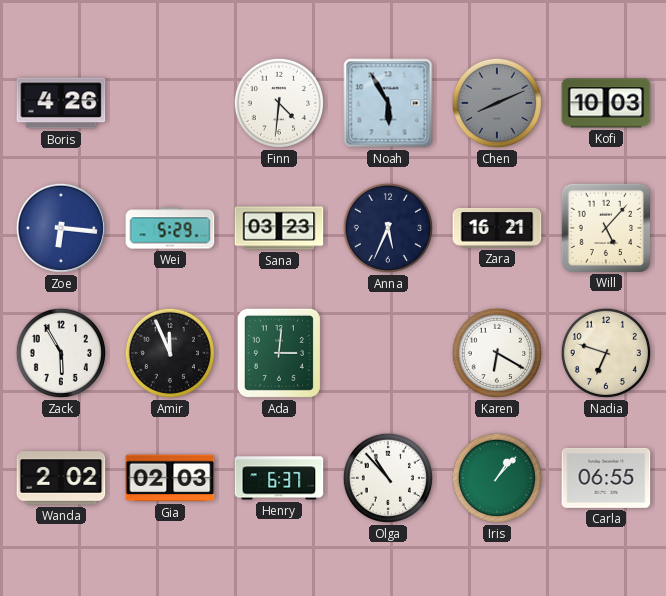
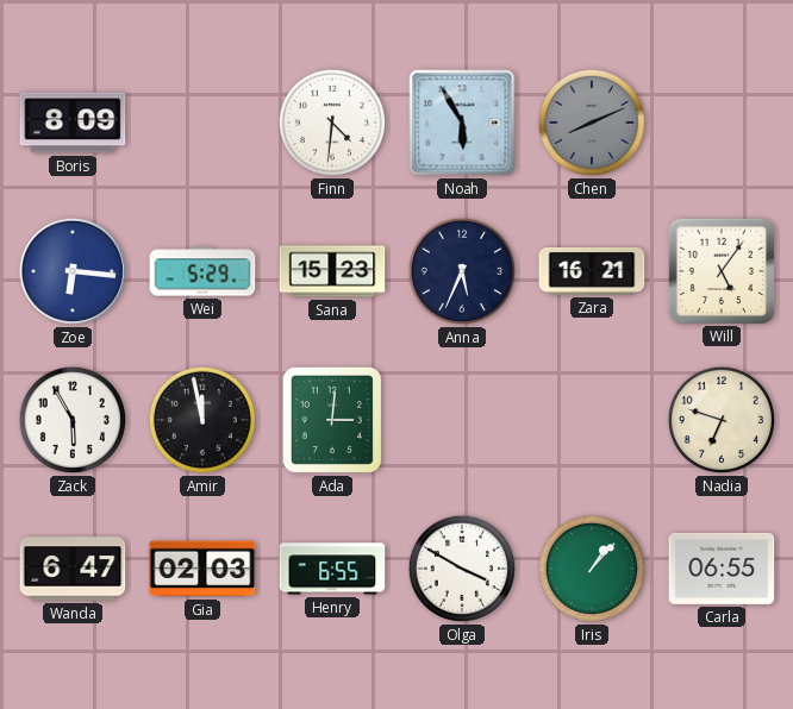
Boris: 4:26 -> 8:09
Kofi: 10:03 -> none
Sana: 03:23 -> 15:23
Will: 5:07 -> 5:06
Amir: 11:56 -> 11:58
Karen: 6:20 -> none
Wanda: 2:02 -> 6:47
Henry: 6:37 -> 6:55
Olga: 10:53 -> 3:50
